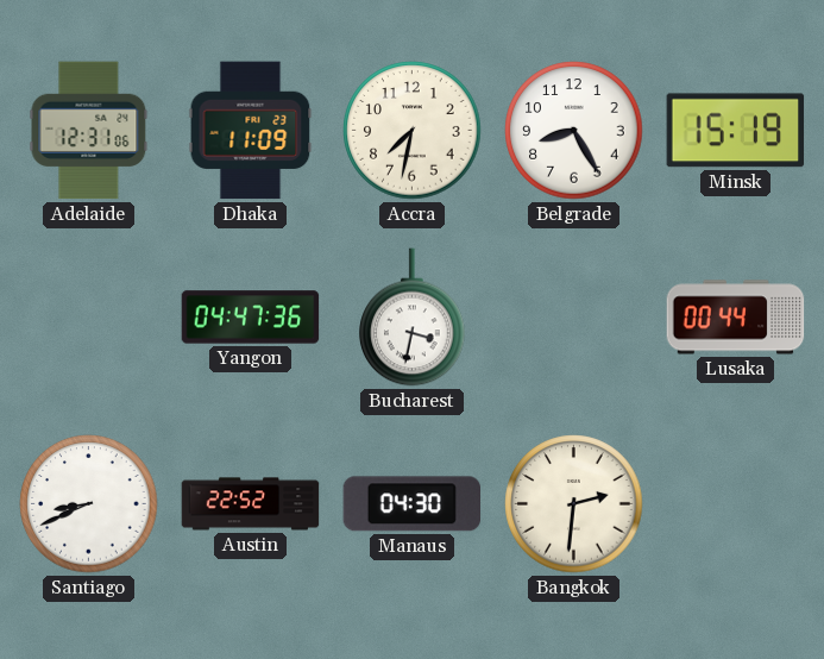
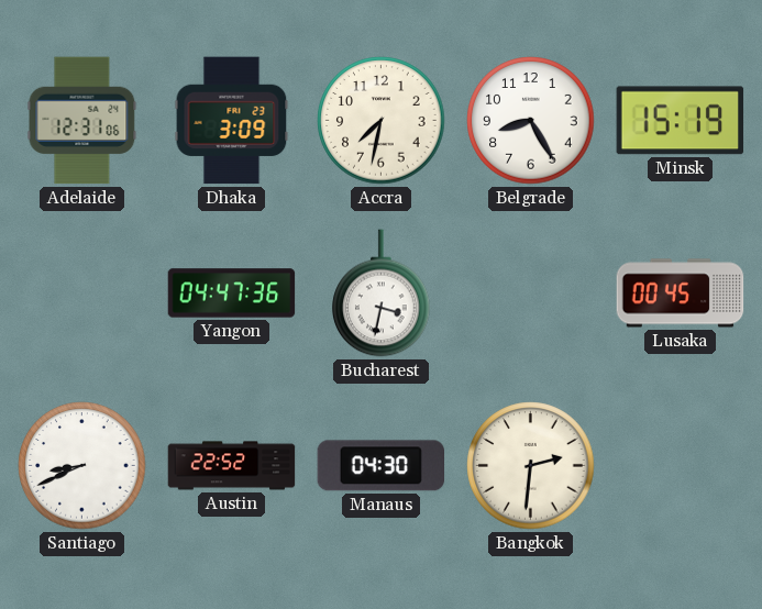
Dhaka: 11:09 -> 3:09
Lusaka: 00:44 -> 00:45
